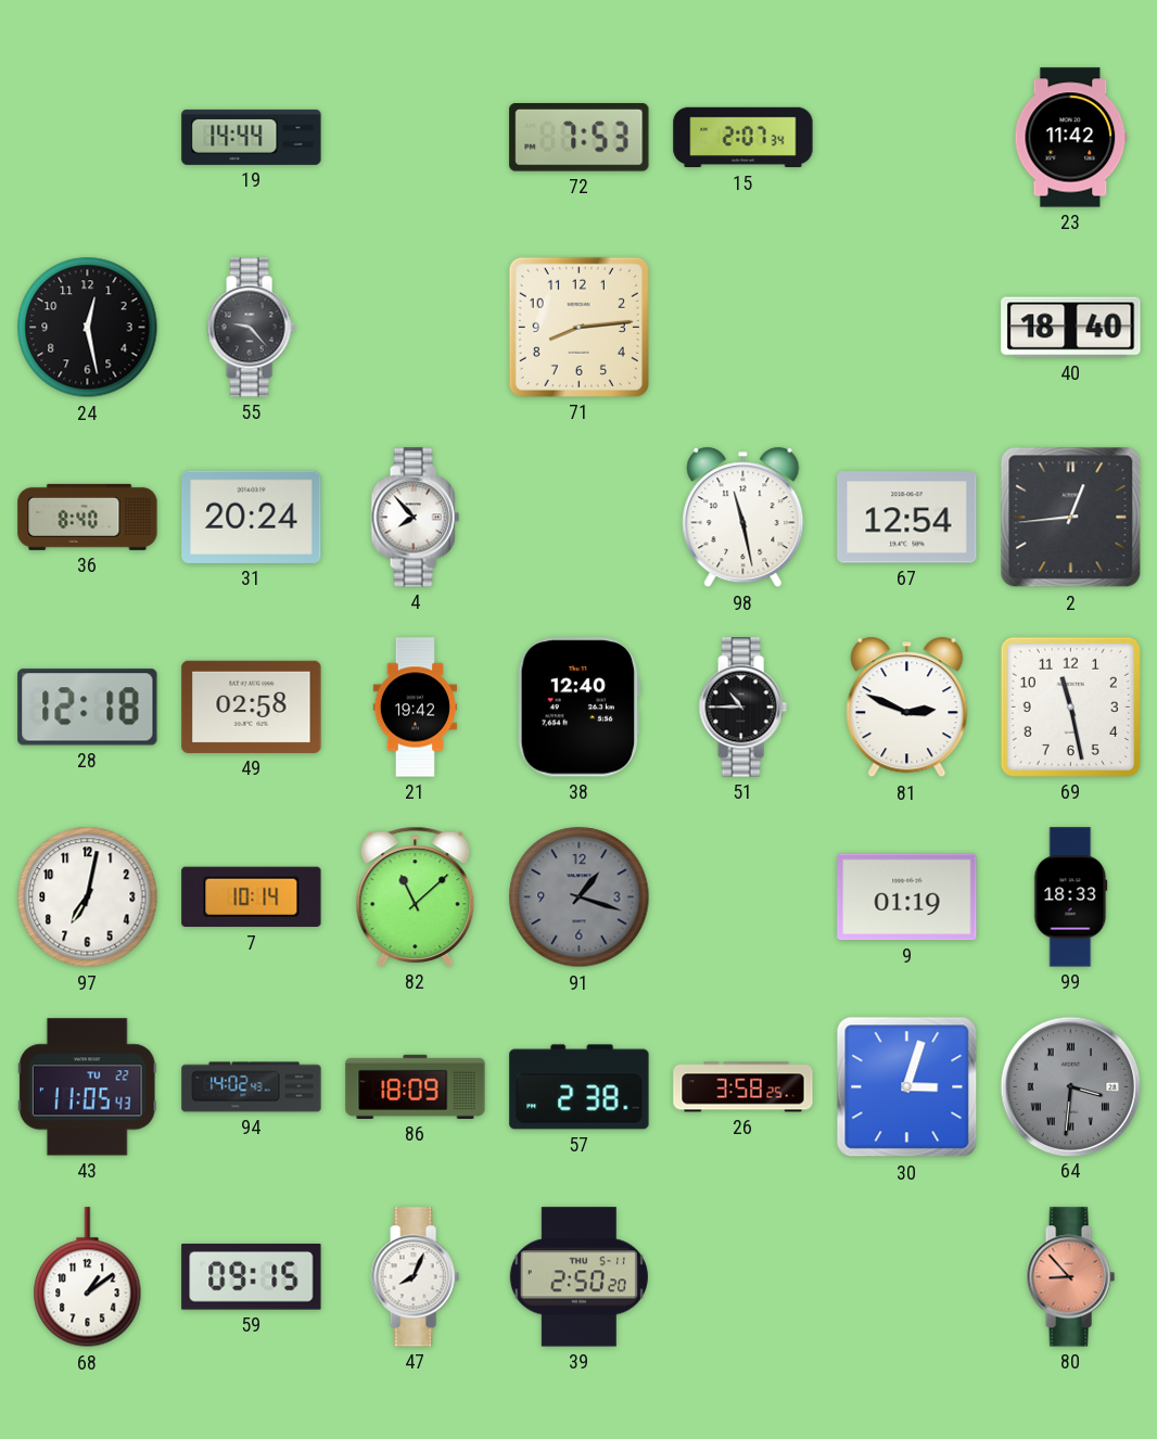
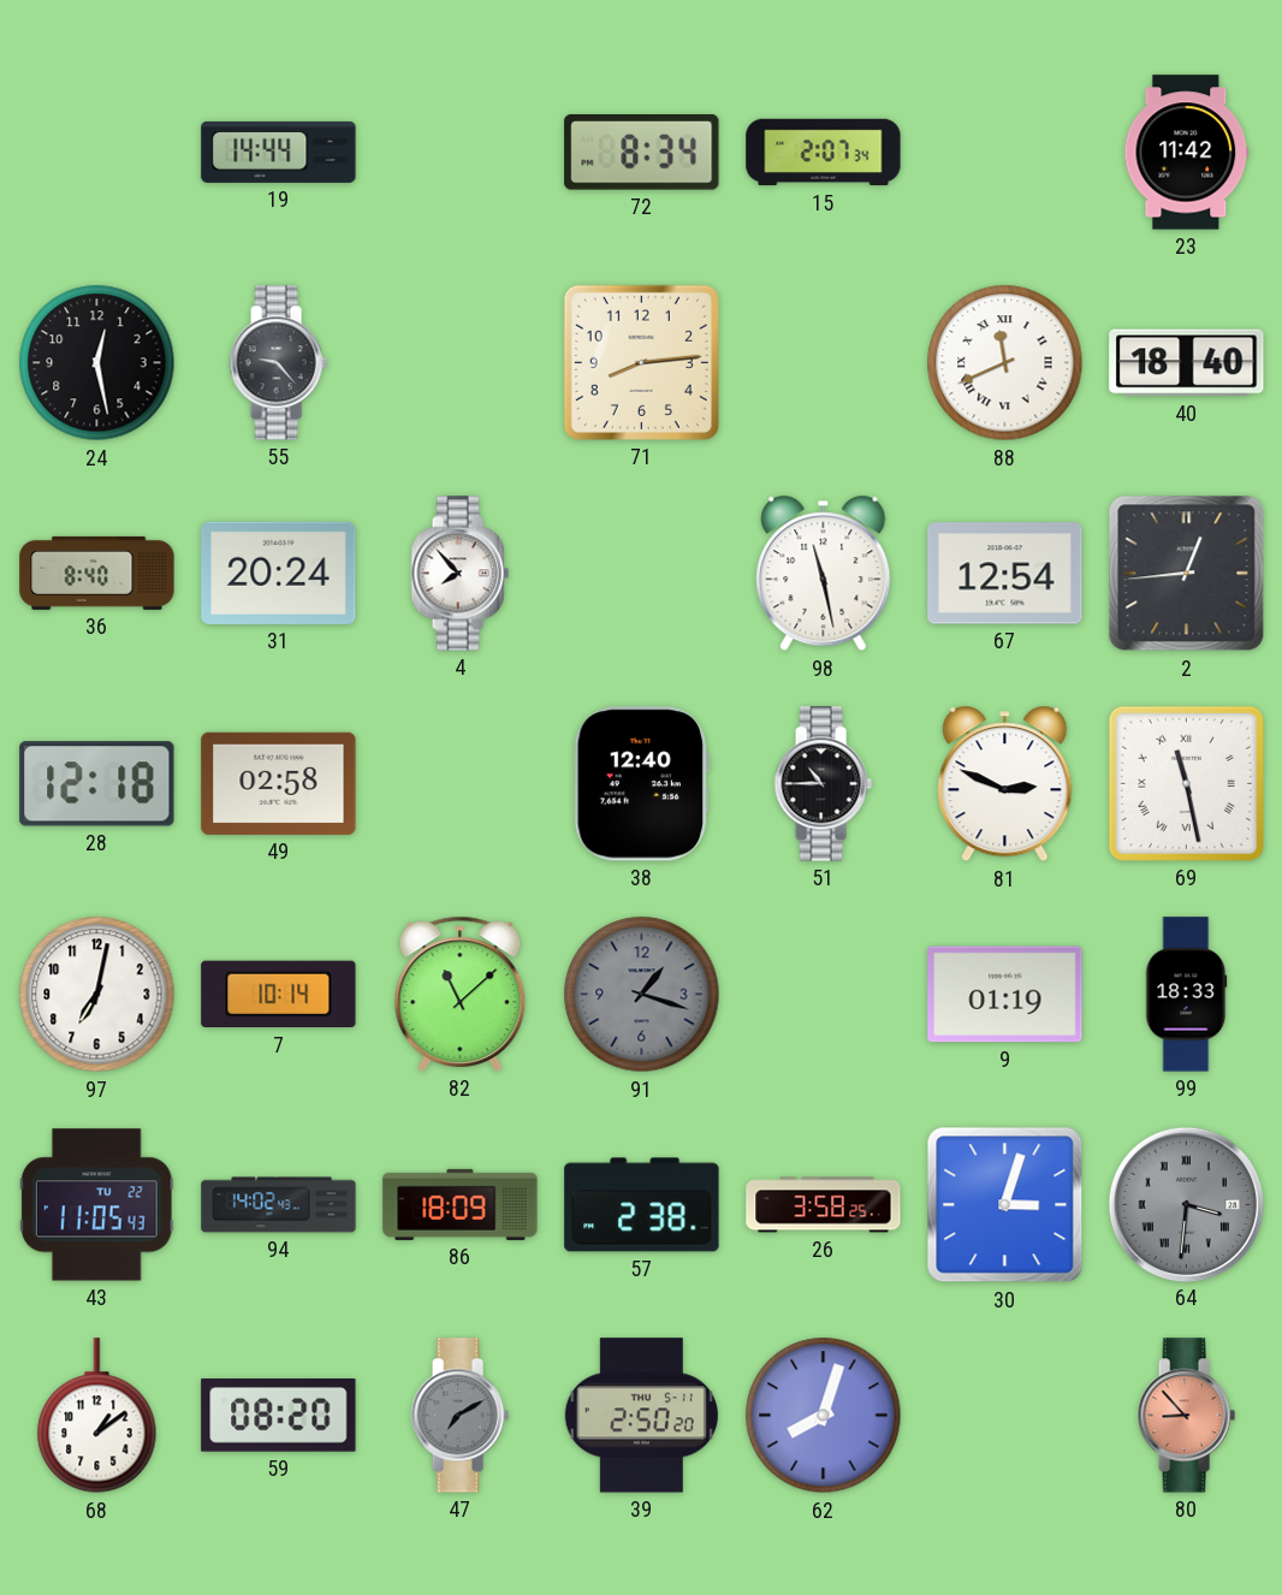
72: 7:53 -> 8:34
88: none -> 11:41
21: 19:42 -> none
69 numerals: Arabic -> Roman
59: 09:15 -> 08:20
47: 8:04 -> 7:10
47 dial: white -> grey
62: none -> 8:03
